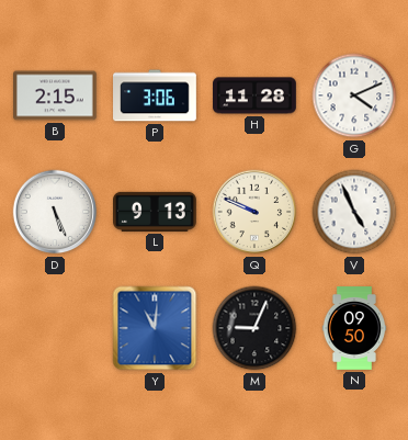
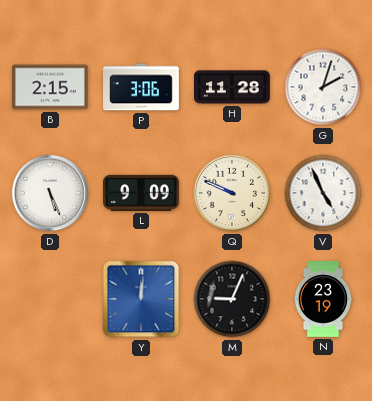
G: 4:11 -> 2:03
L: 9:13 -> 9:09
Y: 11:01 -> 12:01
N: 09:50 -> 23:19
